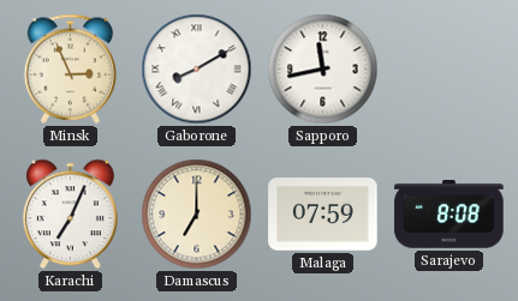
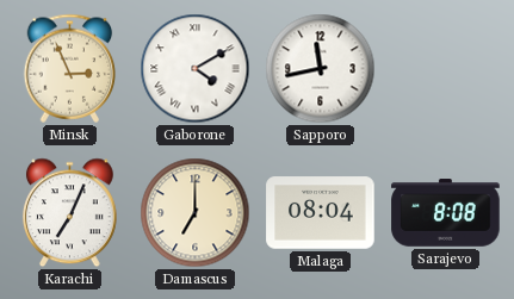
Gaborone: 8:10 -> 4:10
Malaga: 07:59 -> 08:04
